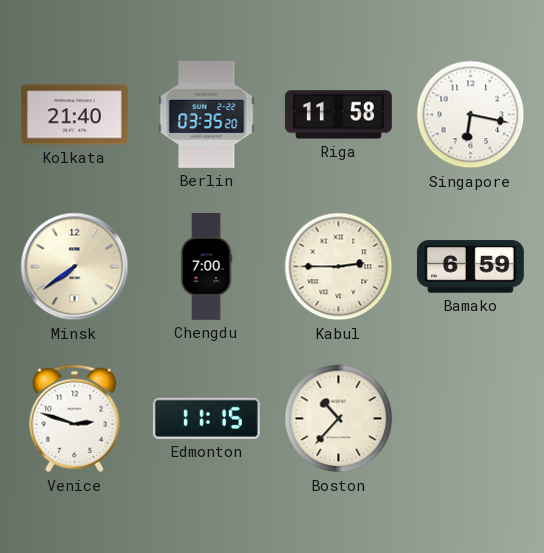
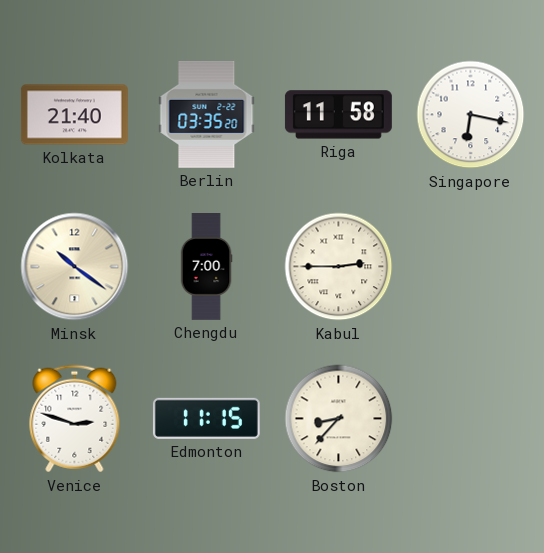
Minsk: 7:39 -> 10:21
Bamako: 6:59 -> none
Boston: 10:37 -> 8:37
